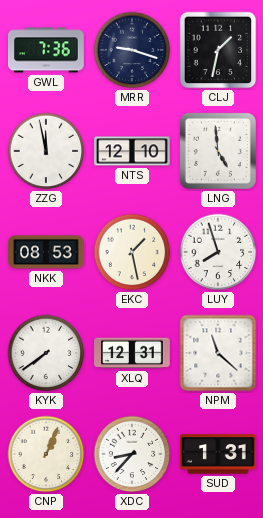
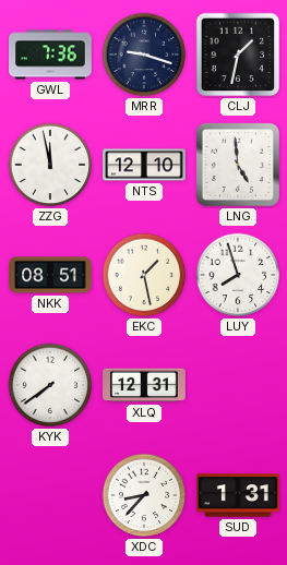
NKK: 08:53 -> 08:51
NPM: 11:22 -> none
CNP: 1:04 -> none
